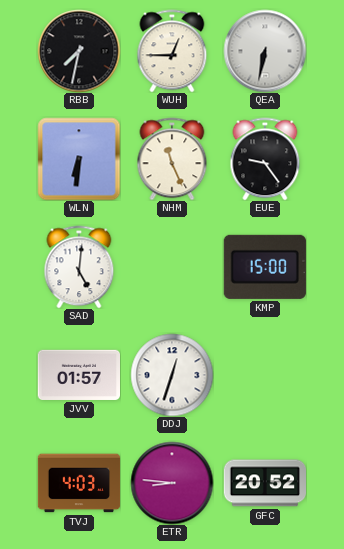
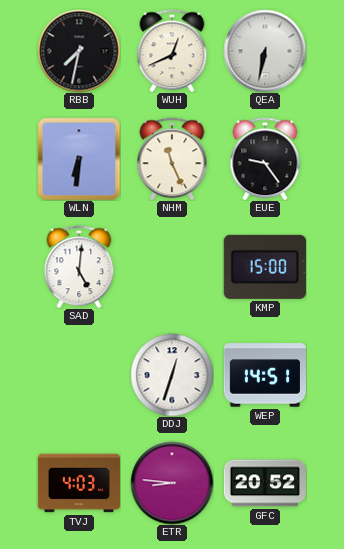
WUH: 12:45 -> 12:41
JVV: 01:57 -> none
WEP: none -> 14:51
